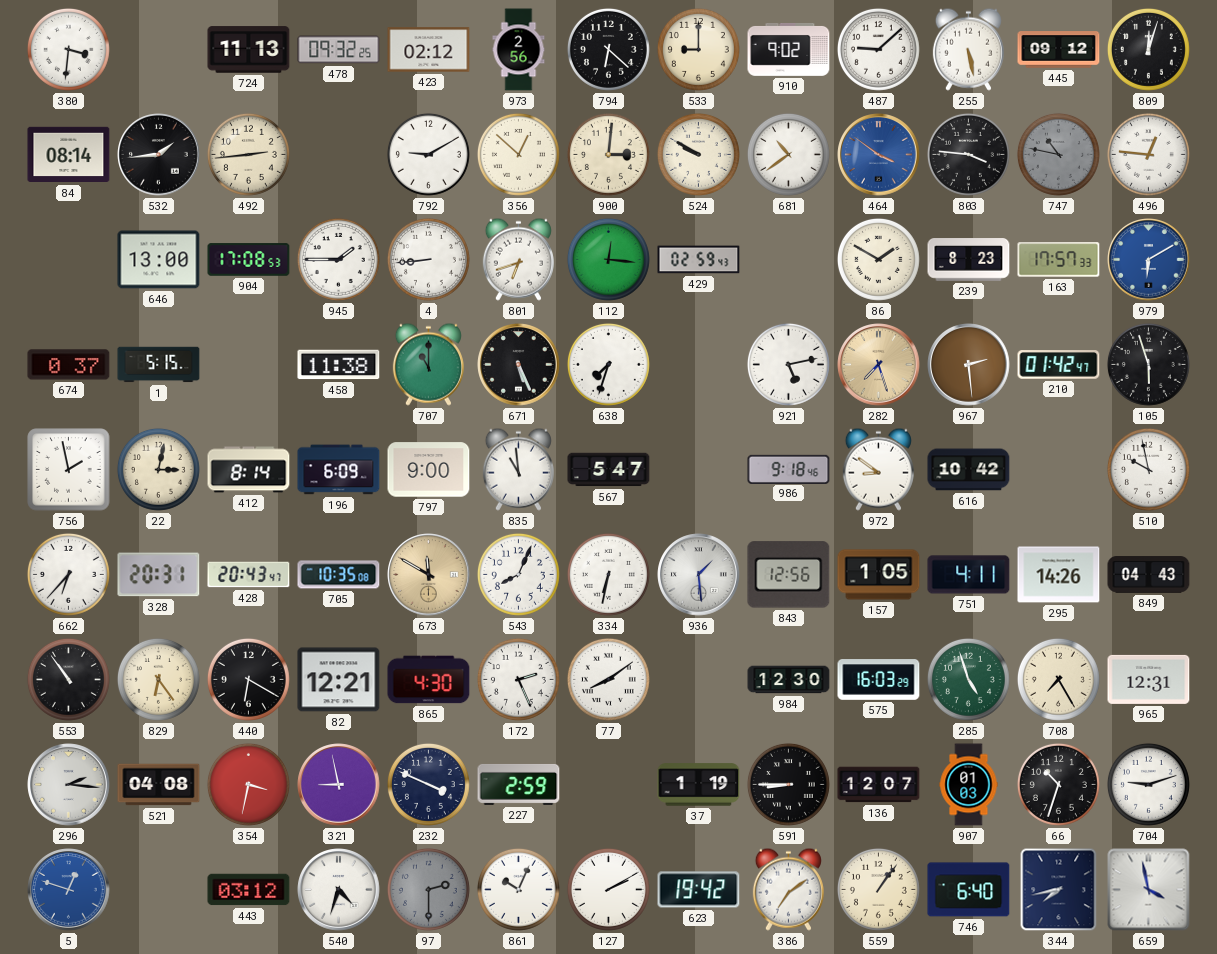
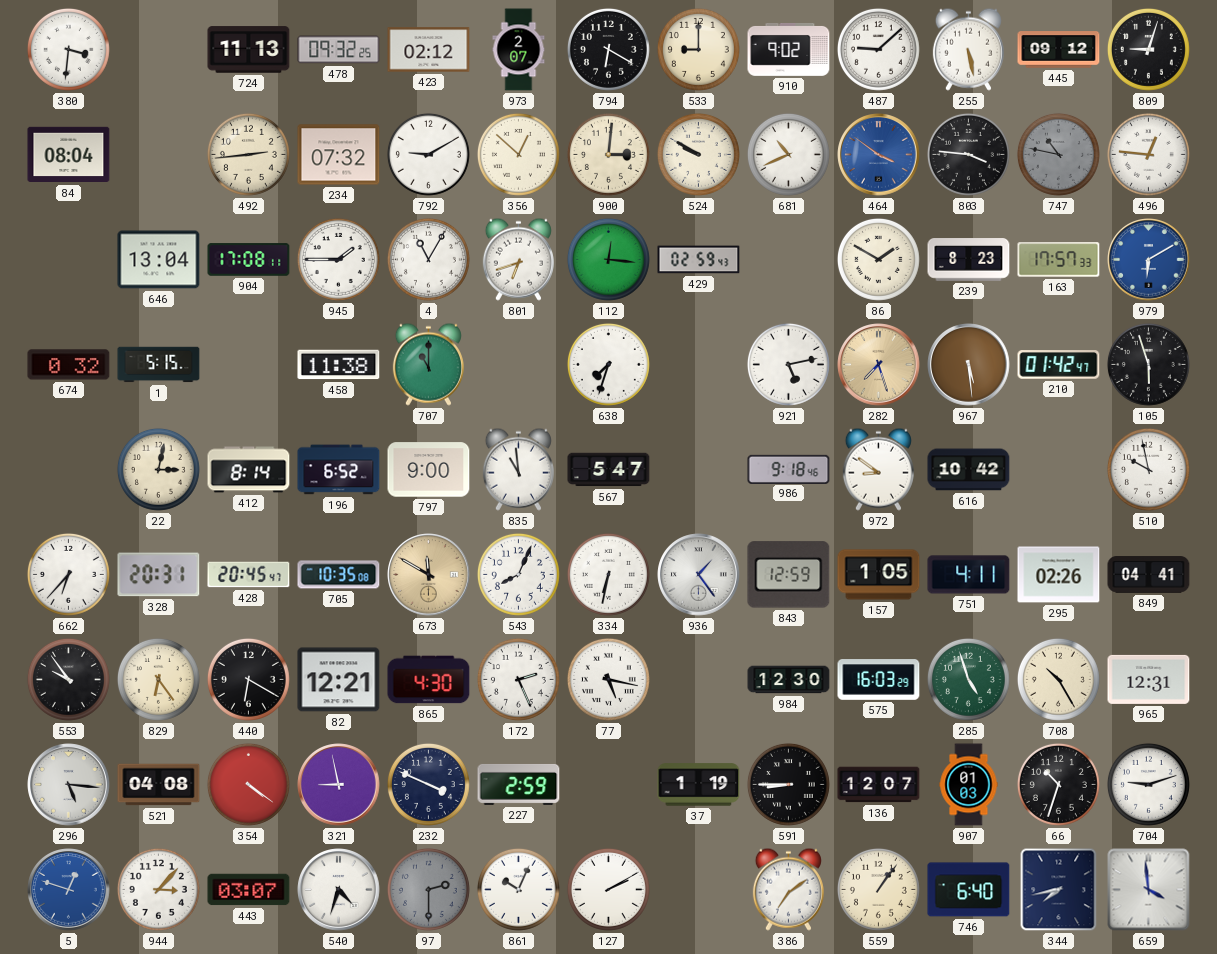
973: 2:56 -> 2:07
794: 6:22 -> 6:20
809: 12:03 -> 9:03
84: 08:14 -> 08:04
532: 1:44 -> none
234: none -> 07:32
681: 10:39 -> 10:41
646: 13:00 -> 13:04
904: 17:08:53 -> 17:08:11
4: 8:44 -> 11:05
674: 0:37 -> 0:32
671: 5:26 -> none
967: 2:29 -> 5:29
756: 1:58 -> none
196: 6:09 -> 6:52
428: 20:43 -> 20:45
936: 1:29 -> 1:24
843: 12:56 -> 12:59
295: 14:26 -> 02:26
849: 04:43 -> 04:41
553: 10:54 -> 9:54
77: 8:09 -> 5:17
708: 7:25 -> 10:25
296: 2:16 -> 5:16
354: 3:32 -> 4:21
944: none -> 3:07
443: 03:12 -> 03:07
623: 19:42 -> none
659: 3:58 -> 3:59
